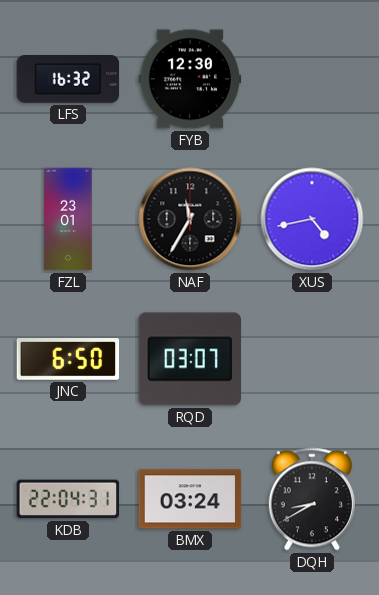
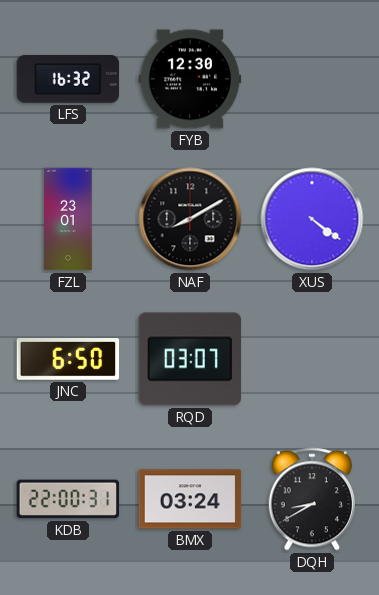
NAF: 11:35 -> 8:10
XUS: 4:43 -> 4:21
KDB: 22:04 -> 22:00
